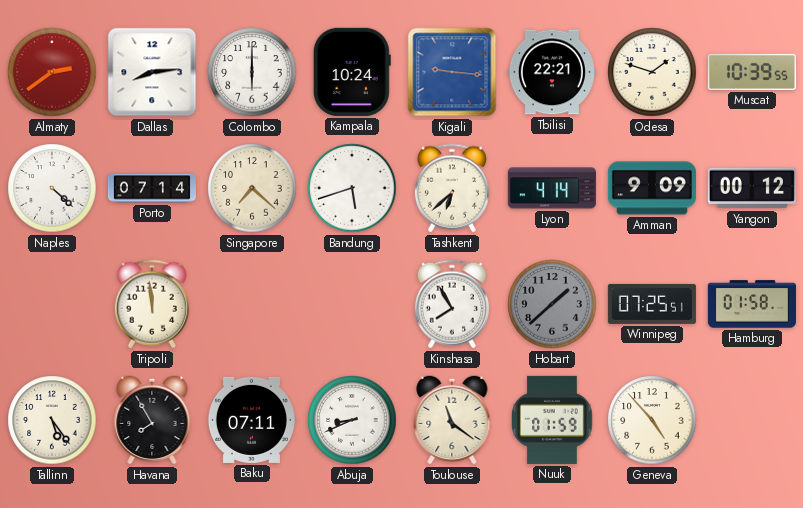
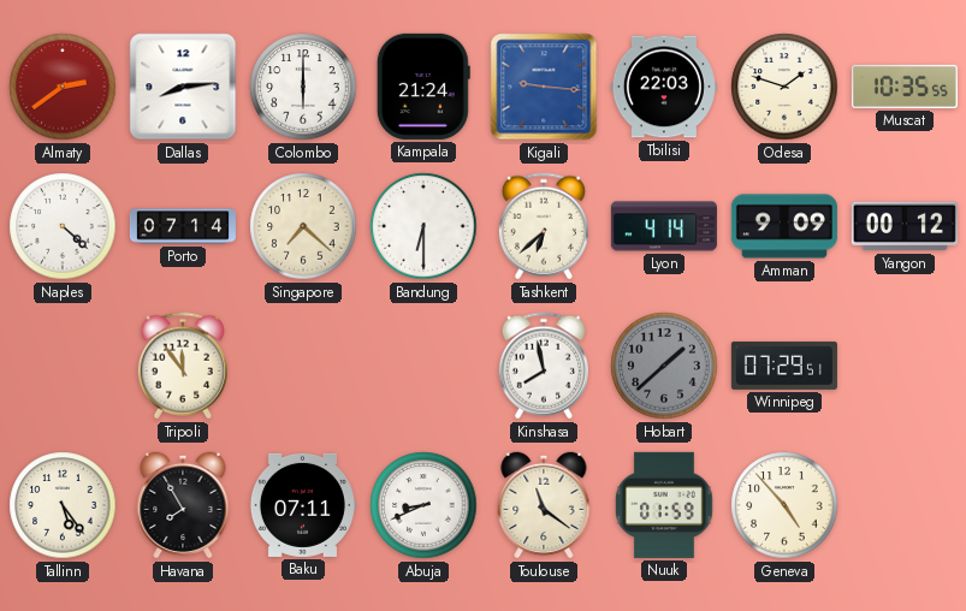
Kampala: 10:24 -> 21:24
Tbilisi: 22:21 -> 22:03
Muscat: 10:39 -> 10:35
Bandung: 5:42 -> 6:30
Tripoli: 11:59 -> 11:54
Kinshasa: 7:55 -> 7:58
Winnipeg: 07:25 -> 07:29
Hamburg: 01:58 -> none
